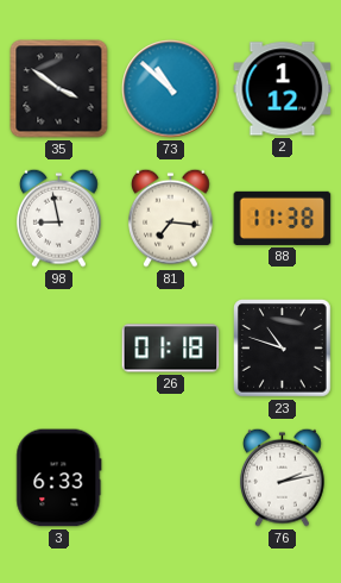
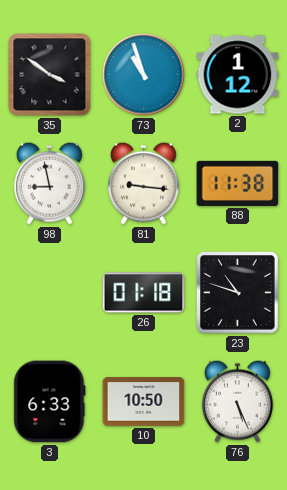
73: 10:52 -> 10:57
81: 7:16 -> 9:16
10: none -> 10:50
76: 2:13 -> 5:26
